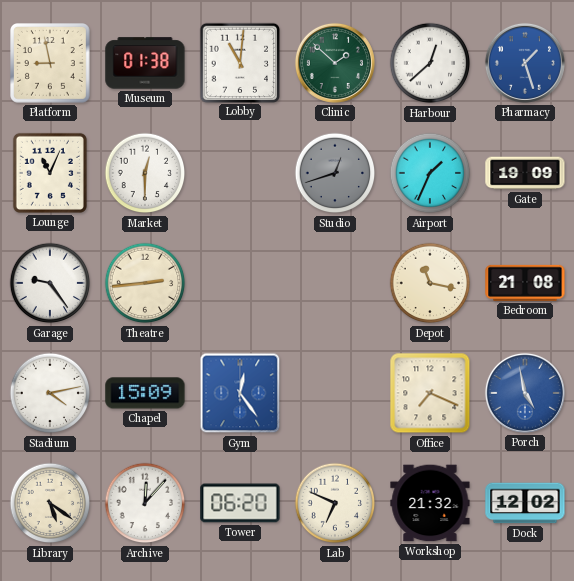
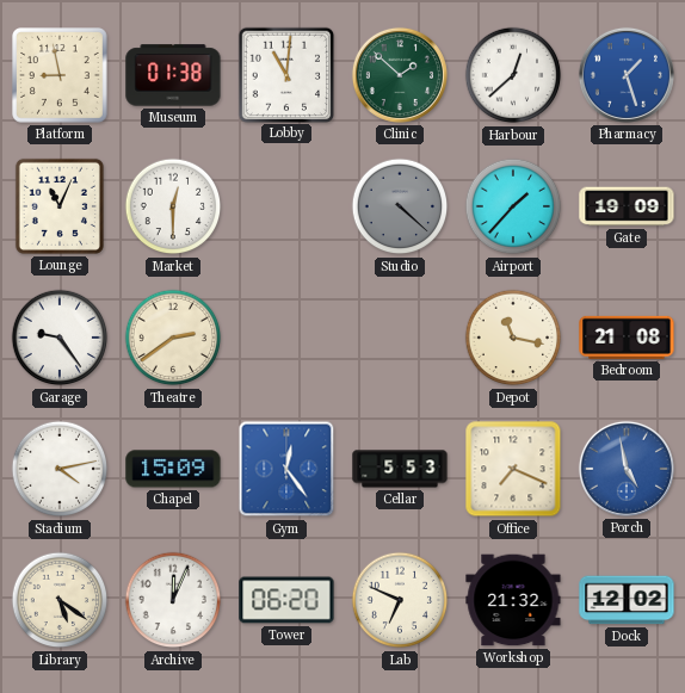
Studio: 12:42 -> 4:22
Airport: 1:34 -> 1:37
Theatre: 2:44 -> 2:39
Cellar: none -> 5:53
Archive: 12:07 -> 12:04
